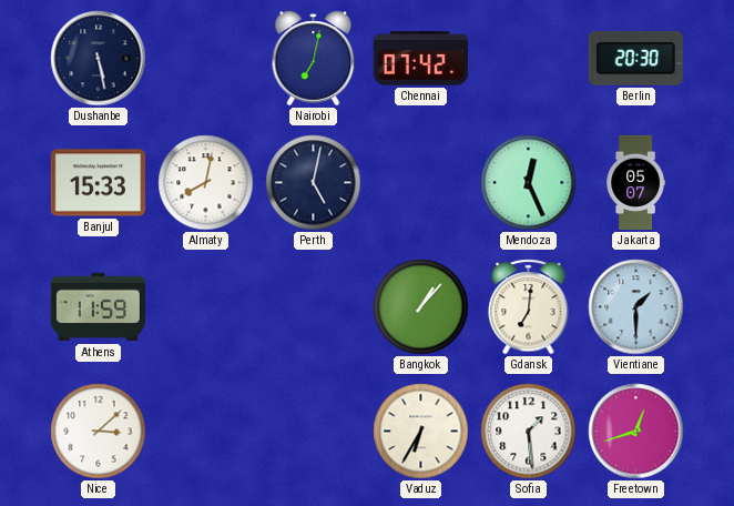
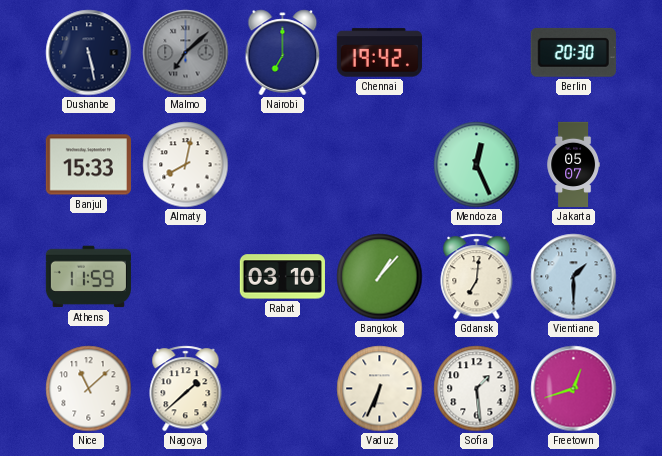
Malmo: none -> 7:08
Nairobi: 7:02 -> 7:00
Chennai: 07:42 -> 19:42
Perth: 5:02 -> none
Rabat: none -> 03:10
Nice: 3:08 -> 11:08
Nagoya: none -> 1:38
Vaduz: 6:35 -> 6:34
